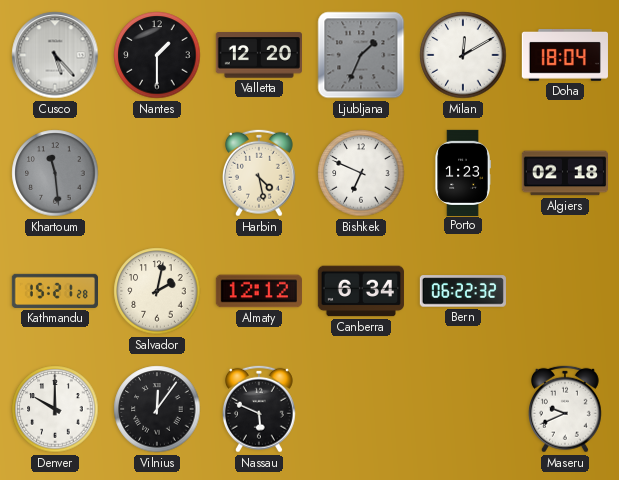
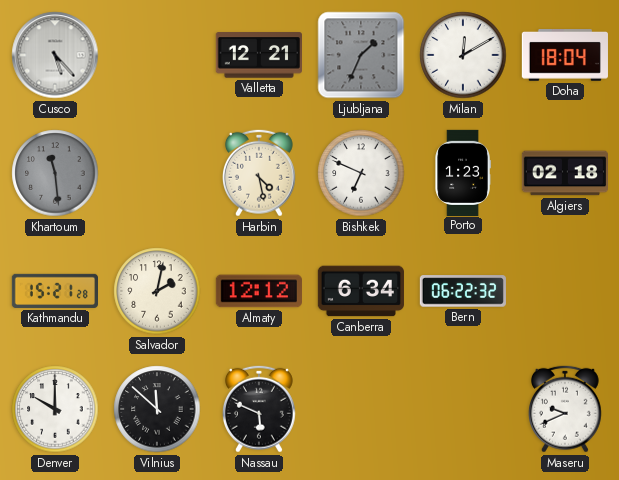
Nantes: 1:30 -> none
Valletta: 12:20 -> 12:21
Vilnius: 12:06 -> 11:52
